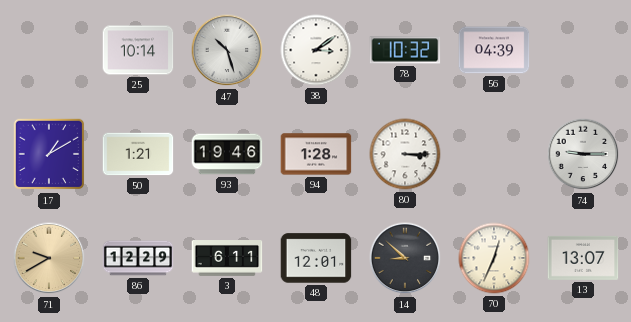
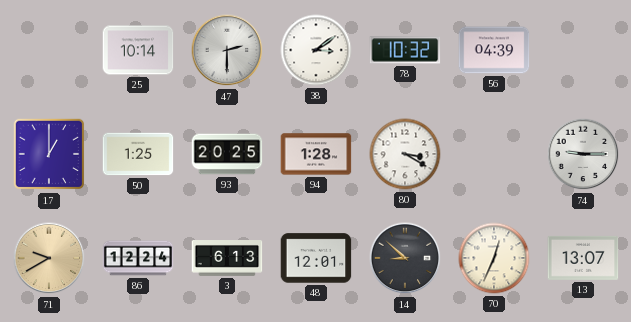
47: 10:27 -> 2:30
17: 1:10 -> 1:00
50: 1:21 -> 1:25
93: 19:46 -> 20:25
80: 3:15 -> 3:20
86: 12:29 -> 12:24
3: 6:11 -> 6:13
